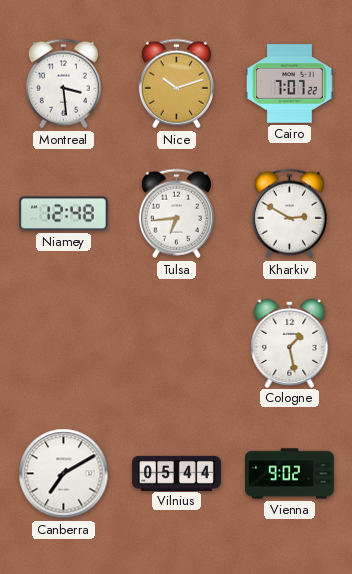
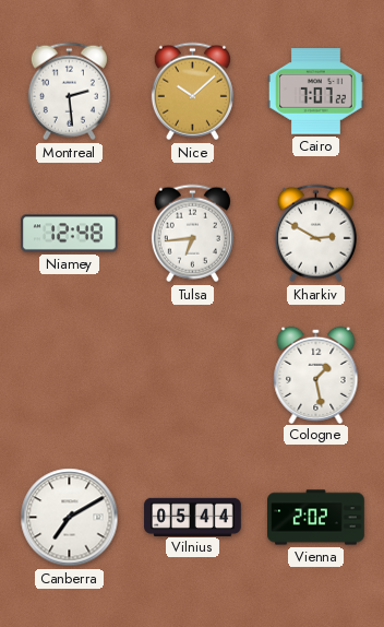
Montreal: 3:29 -> 2:29
Nice: 10:12 -> 10:08
Vienna: 9:02 -> 2:02
